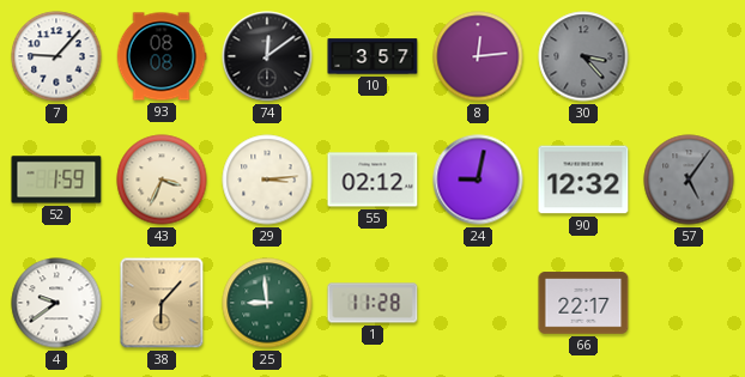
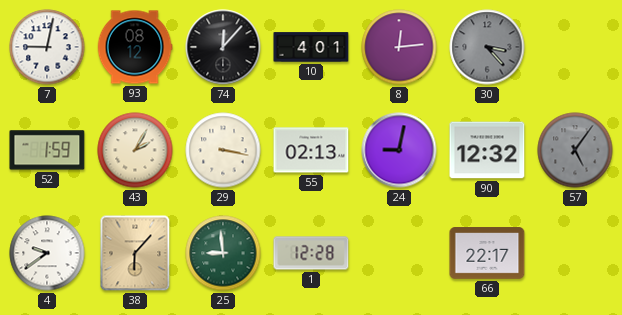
7: 9:07 -> 9:02
93: 08:08 -> 08:12
74: 12:09 -> 12:07
10: 3:57 -> 4:01
43: 3:34 -> 2:05
29: 3:14 -> 3:17
55: 02:12 -> 02:13
1: 11:28 -> 12:28
